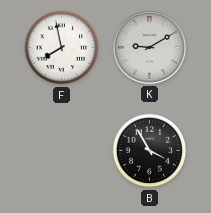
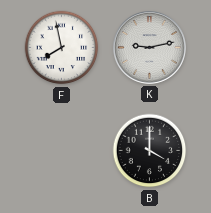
K: 9:10 -> 9:13
B: 3:55 -> 4:00
